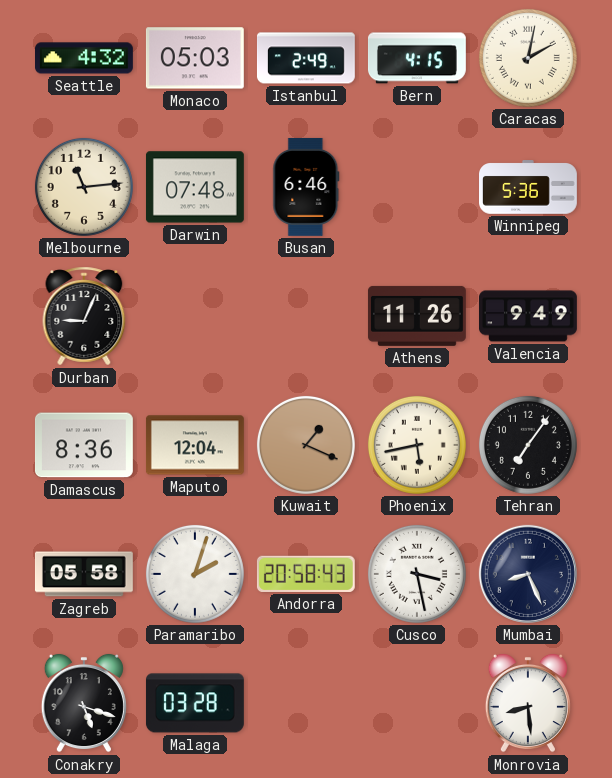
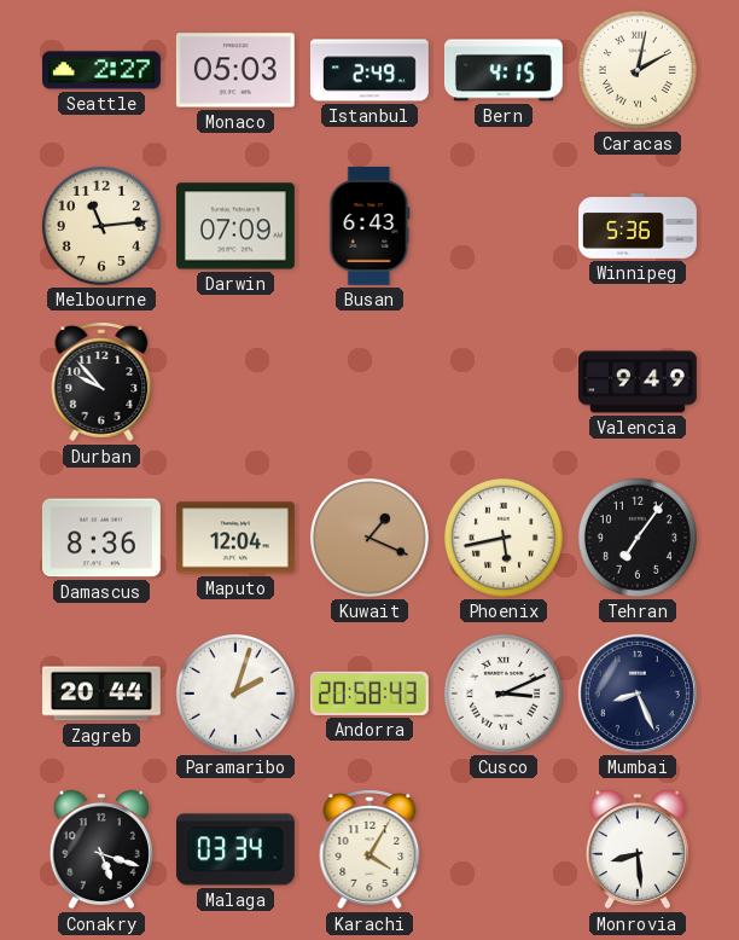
Seattle: 4:32 -> 2:27
Darwin: 07:48 -> 07:09
Busan: 6:46 -> 6:43
Durban: 9:04 -> 9:53
Athens: 11:26 -> none
Zagreb: 05:58 -> 20:44
Cusco: 3:28 -> 3:11
Malaga: 03:28 -> 03:34
Karachi: none -> 4:05
